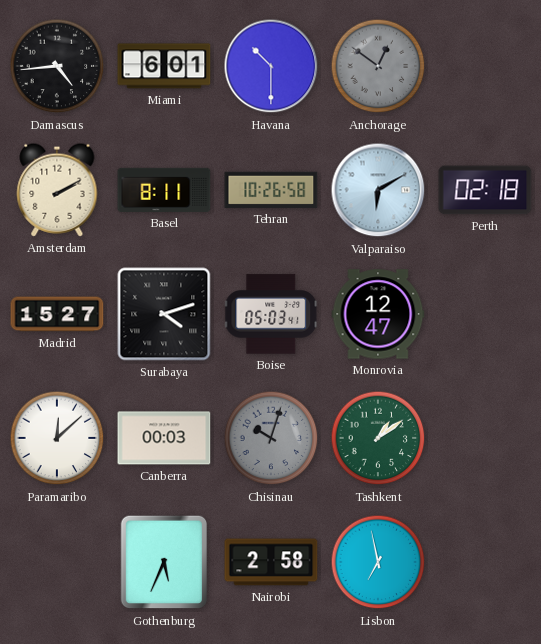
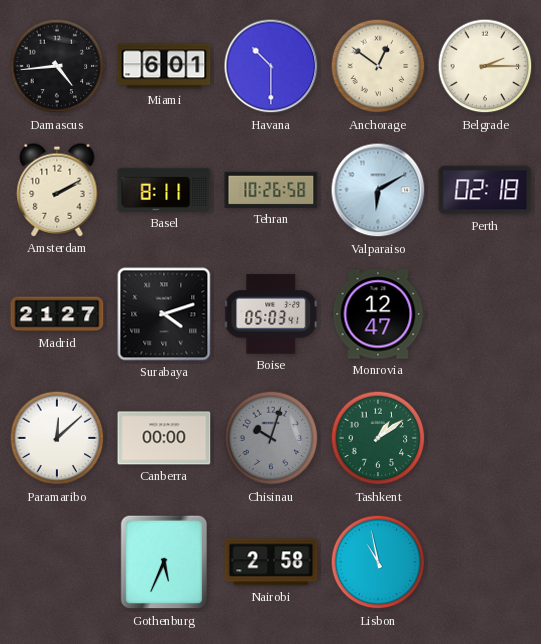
Anchorage dial: grey -> cream
Belgrade: none -> 2:15
Madrid: 15:27 -> 21:27
Canberra: 00:03 -> 00:00
Lisbon: 6:58 -> 10:58
